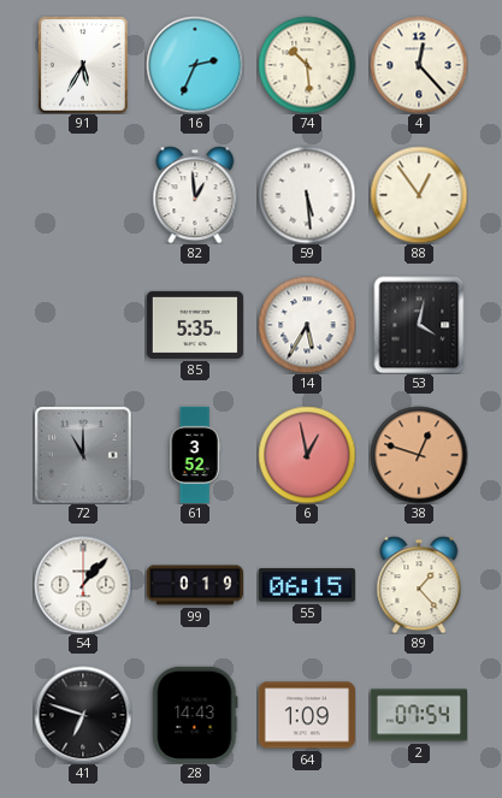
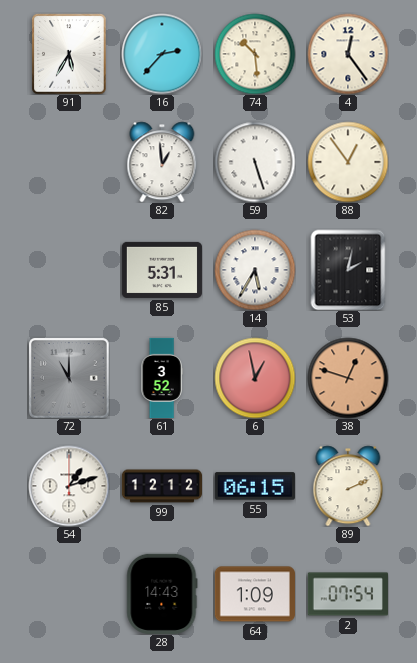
16: 2:34 -> 2:37
4: 12:23 -> 12:24
59: 5:29 -> 5:27
85: 5:35 -> 5:31
53: 4:02 -> 2:02
54: 1:07 -> 1:12
99: 0:19 -> 12:12
89: 1:23 -> 2:11
41: 6:48 -> none
